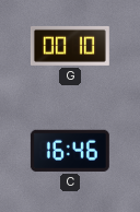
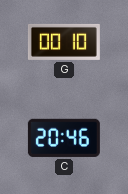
C: 16:46 -> 20:46
